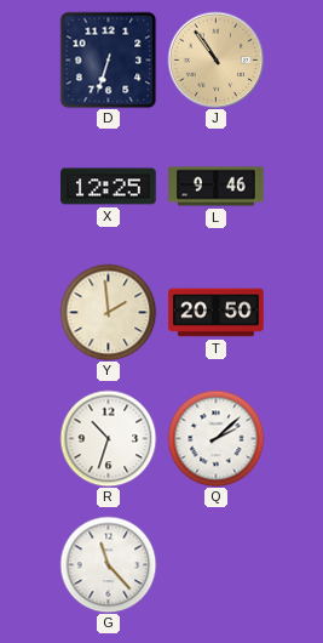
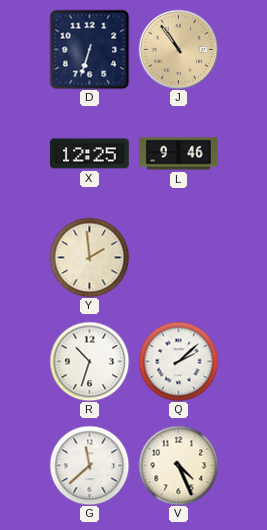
T: 20:50 -> none
G: 11:23 -> 11:38
V: none -> 4:26
